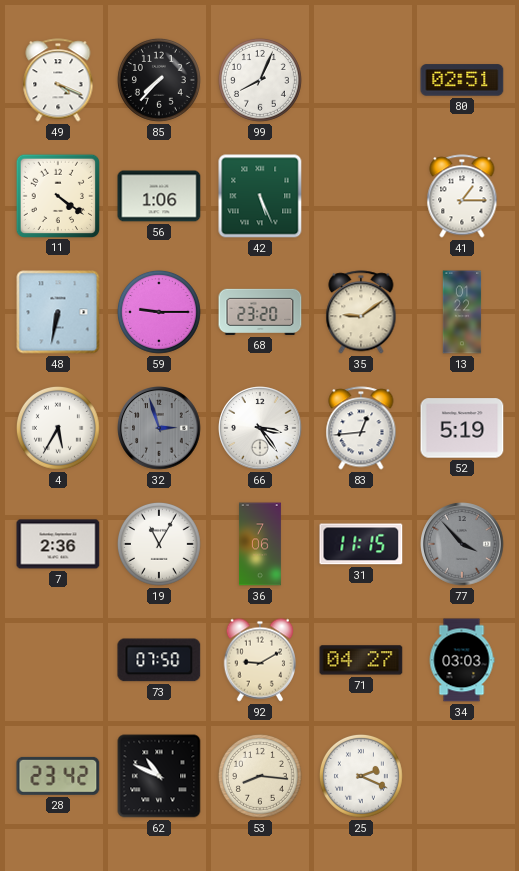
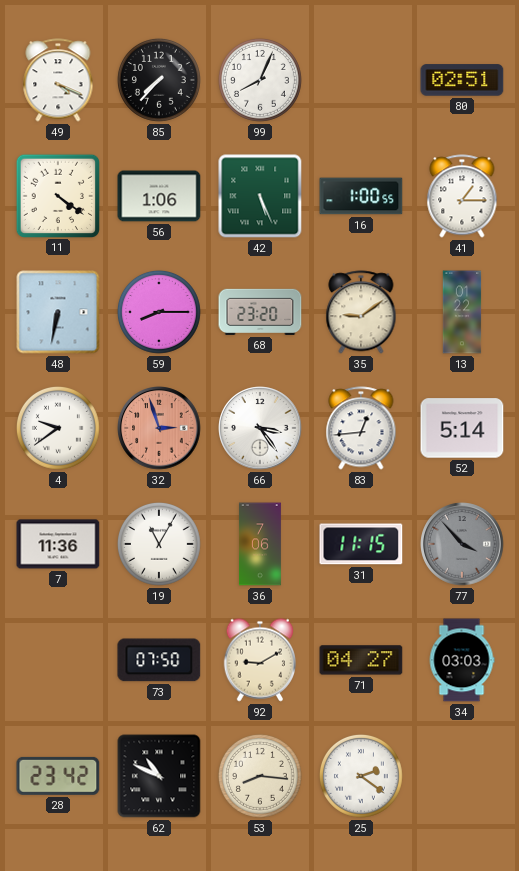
16: none -> 1:00
59: 9:15 -> 8:15
4: 5:35 -> 9:39
32 dial: grey -> salmon
52: 5:19 -> 5:14
7: 2:36 -> 11:36
25: 2:19 -> 2:21
